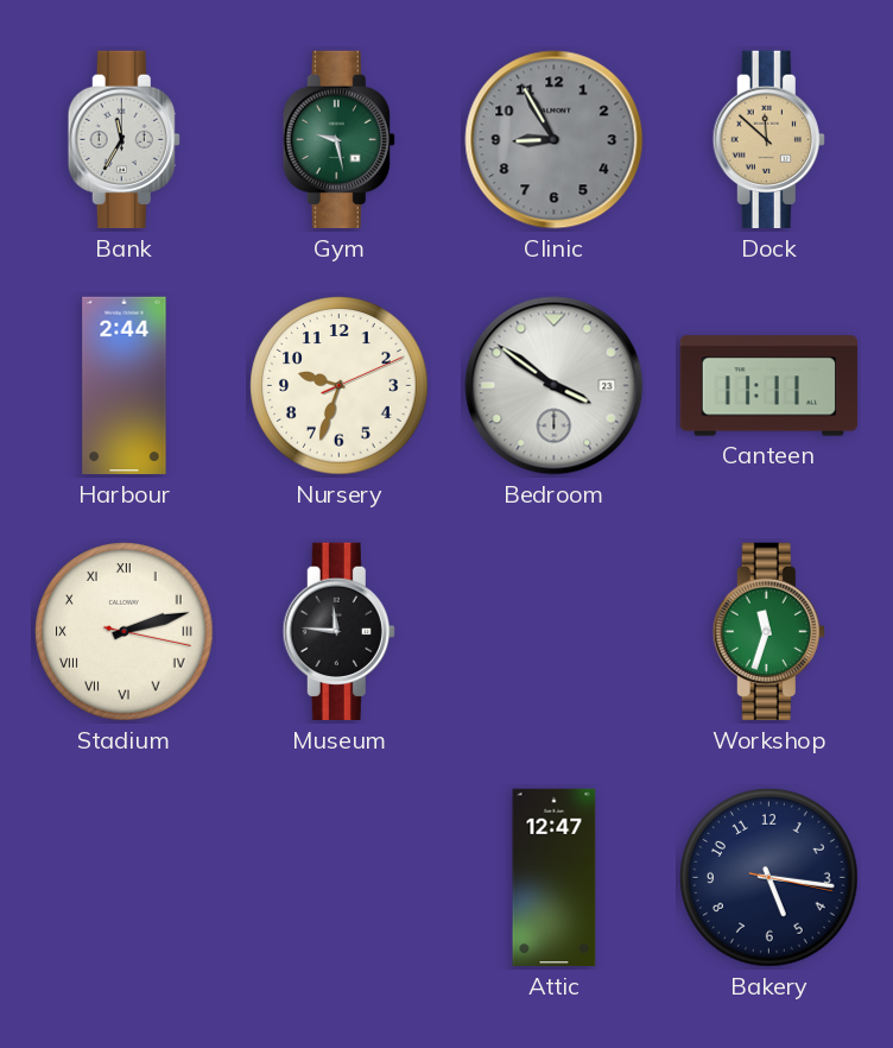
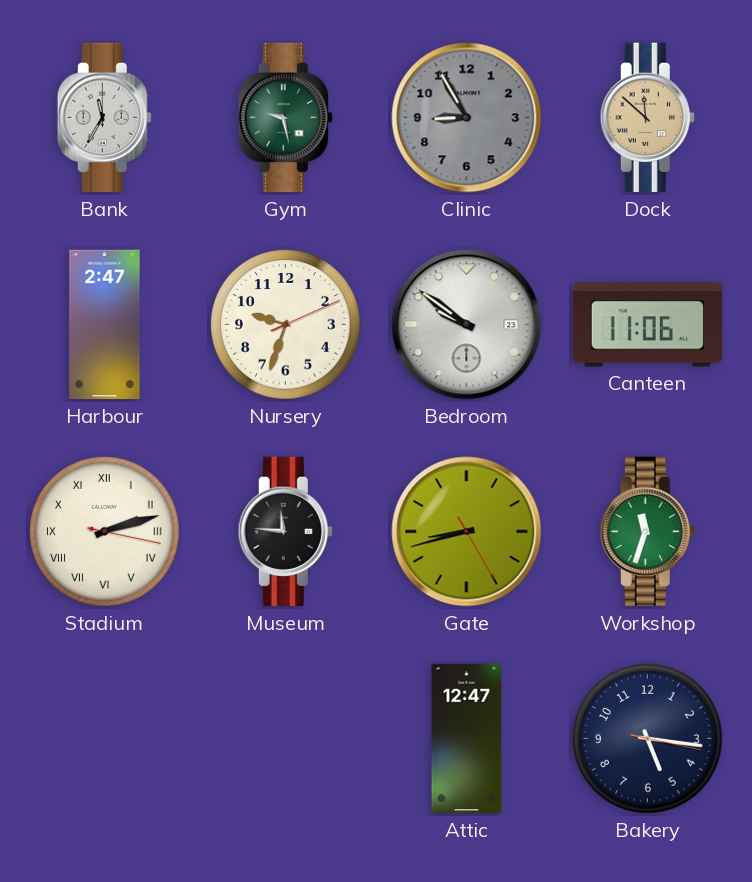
Harbour: 2:44 -> 2:47
Bedroom: 3:51 -> 9:51
Canteen: 11:11 -> 11:06
Gate: none -> 8:42
